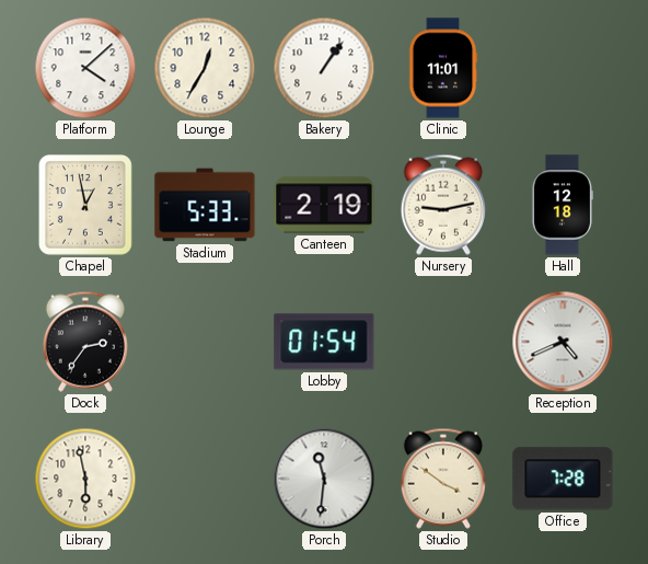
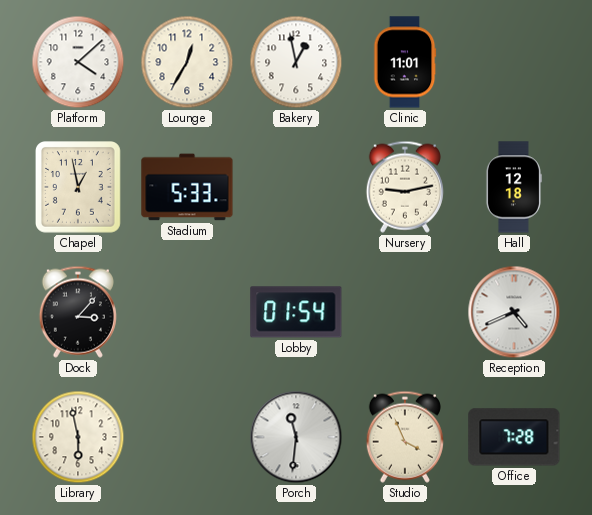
Bakery: 1:06 -> 12:58
Canteen: 2:19 -> none
Dock: 2:36 -> 3:07
Studio: 3:51 -> 3:56
